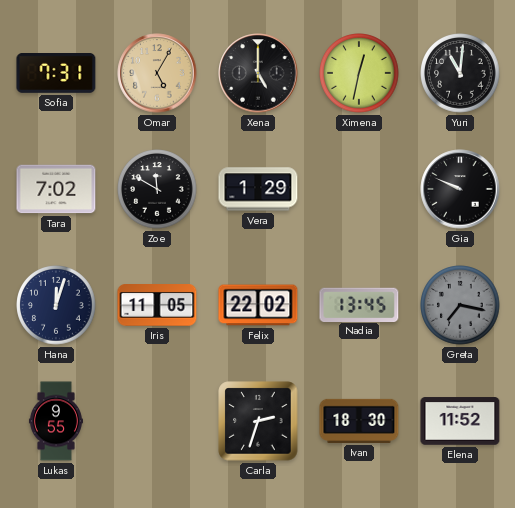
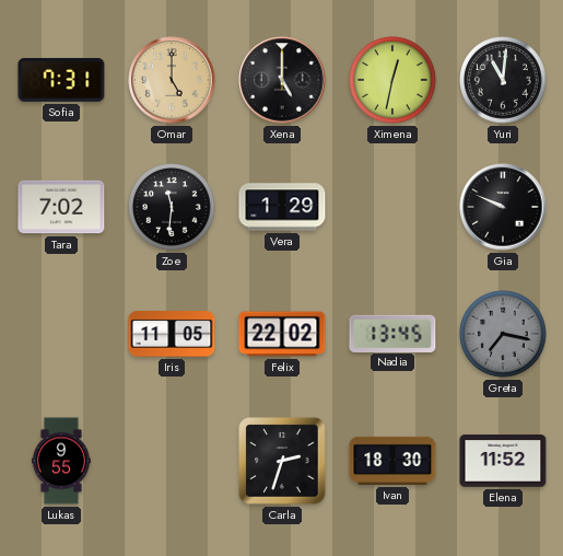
Omar: 5:05 -> 5:00
Zoe: 11:50 -> 11:31
Hana: 12:03 -> none
